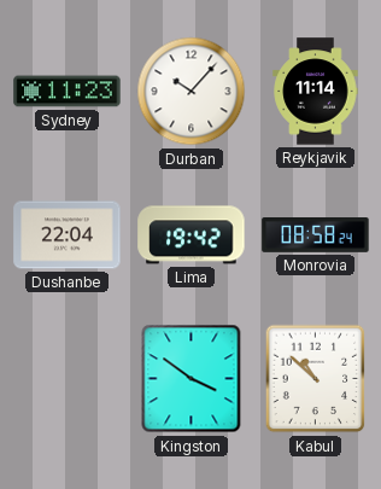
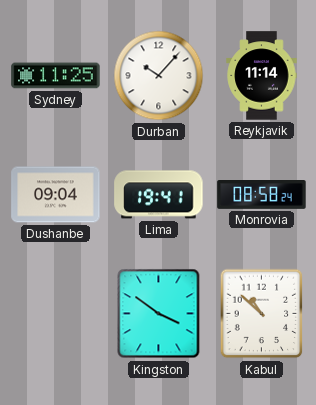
Sydney: 11:23 -> 11:25
Dushanbe: 22:04 -> 09:04
Lima: 19:42 -> 19:41
